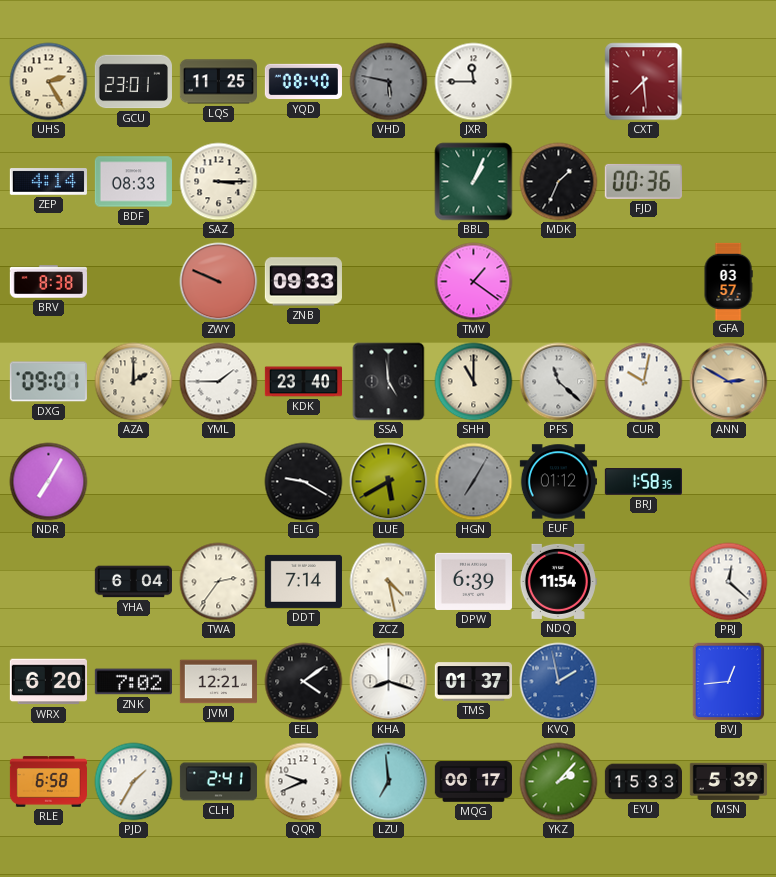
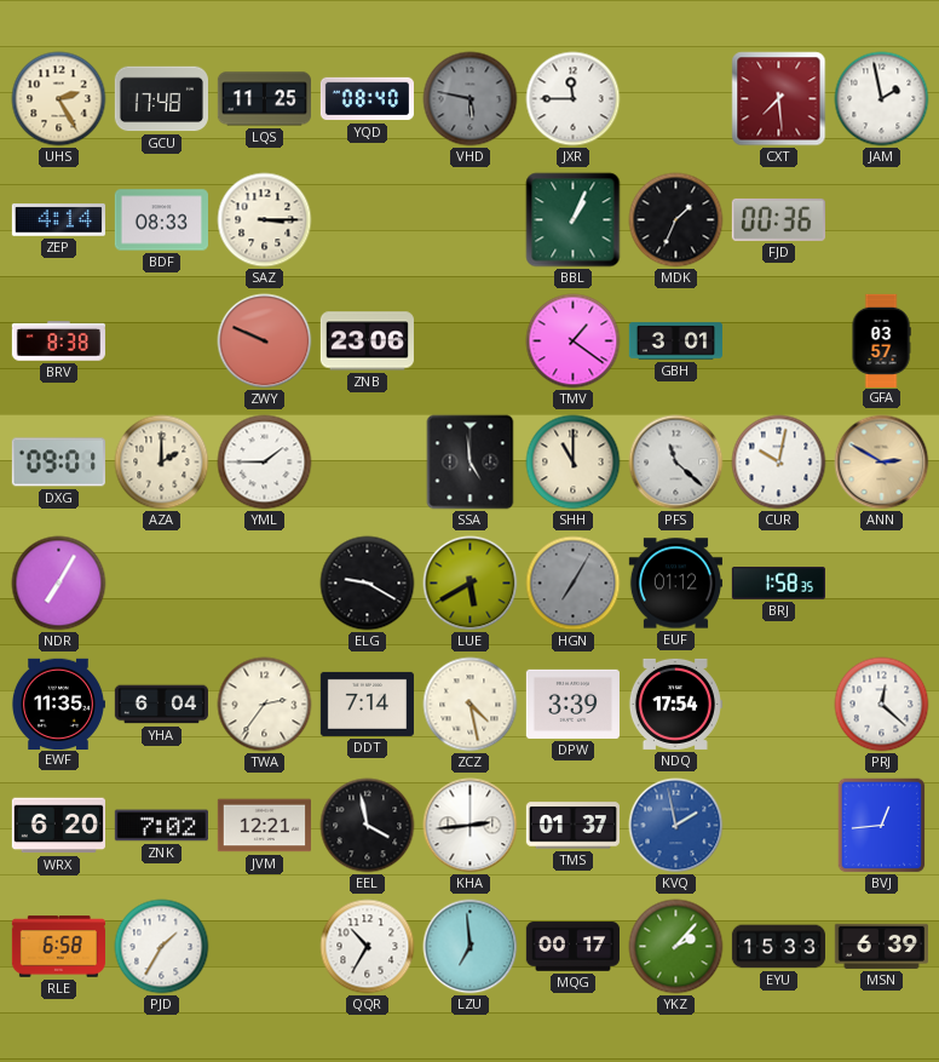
GCU: 23:01 -> 17:48
JAM: none -> 1:58
ZNB: 09:33 -> 23:06
GBH: none -> 3:01
KDK: 23:40 -> none
EWF: none -> 11:35
DPW: 6:39 -> 3:39
NDQ: 11:54 -> 17:54
EEL: 4:09 -> 3:58
KHA: 8:18 -> 2:44
CLH: 2:41 -> none
QQR: 9:41 -> 10:35
MSN: 5:39 -> 6:39
